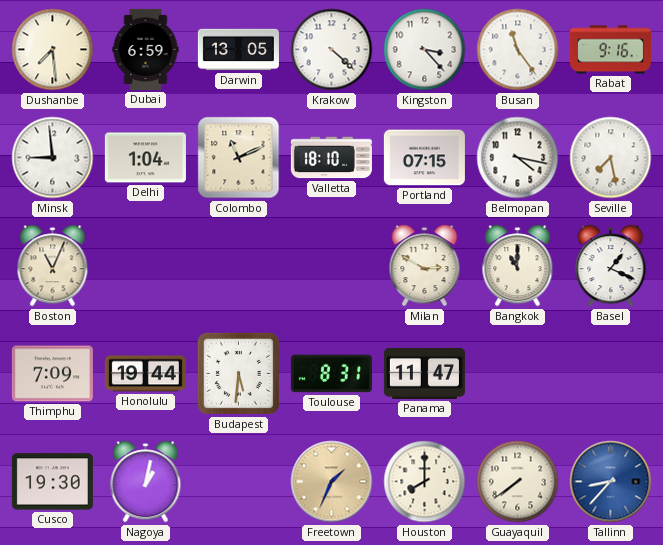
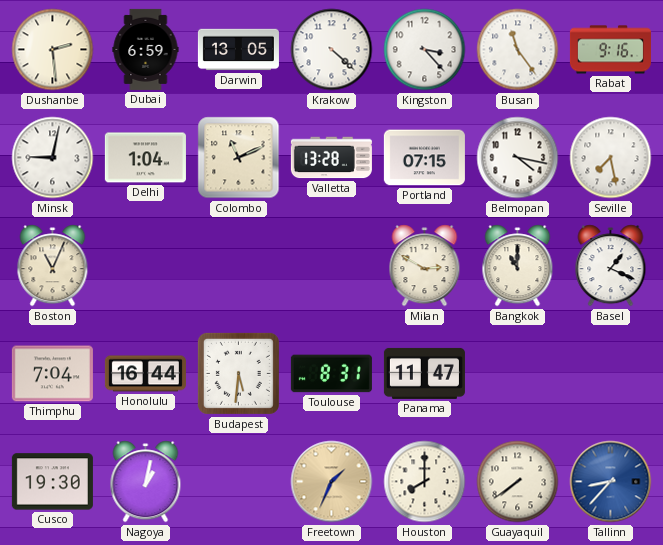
Dushanbe: 7:29 -> 2:29
Minsk: 8:59 -> 9:02
Valletta: 18:10 -> 13:28
Thimphu: 7:09 -> 7:04
Honolulu: 19:44 -> 16:44
